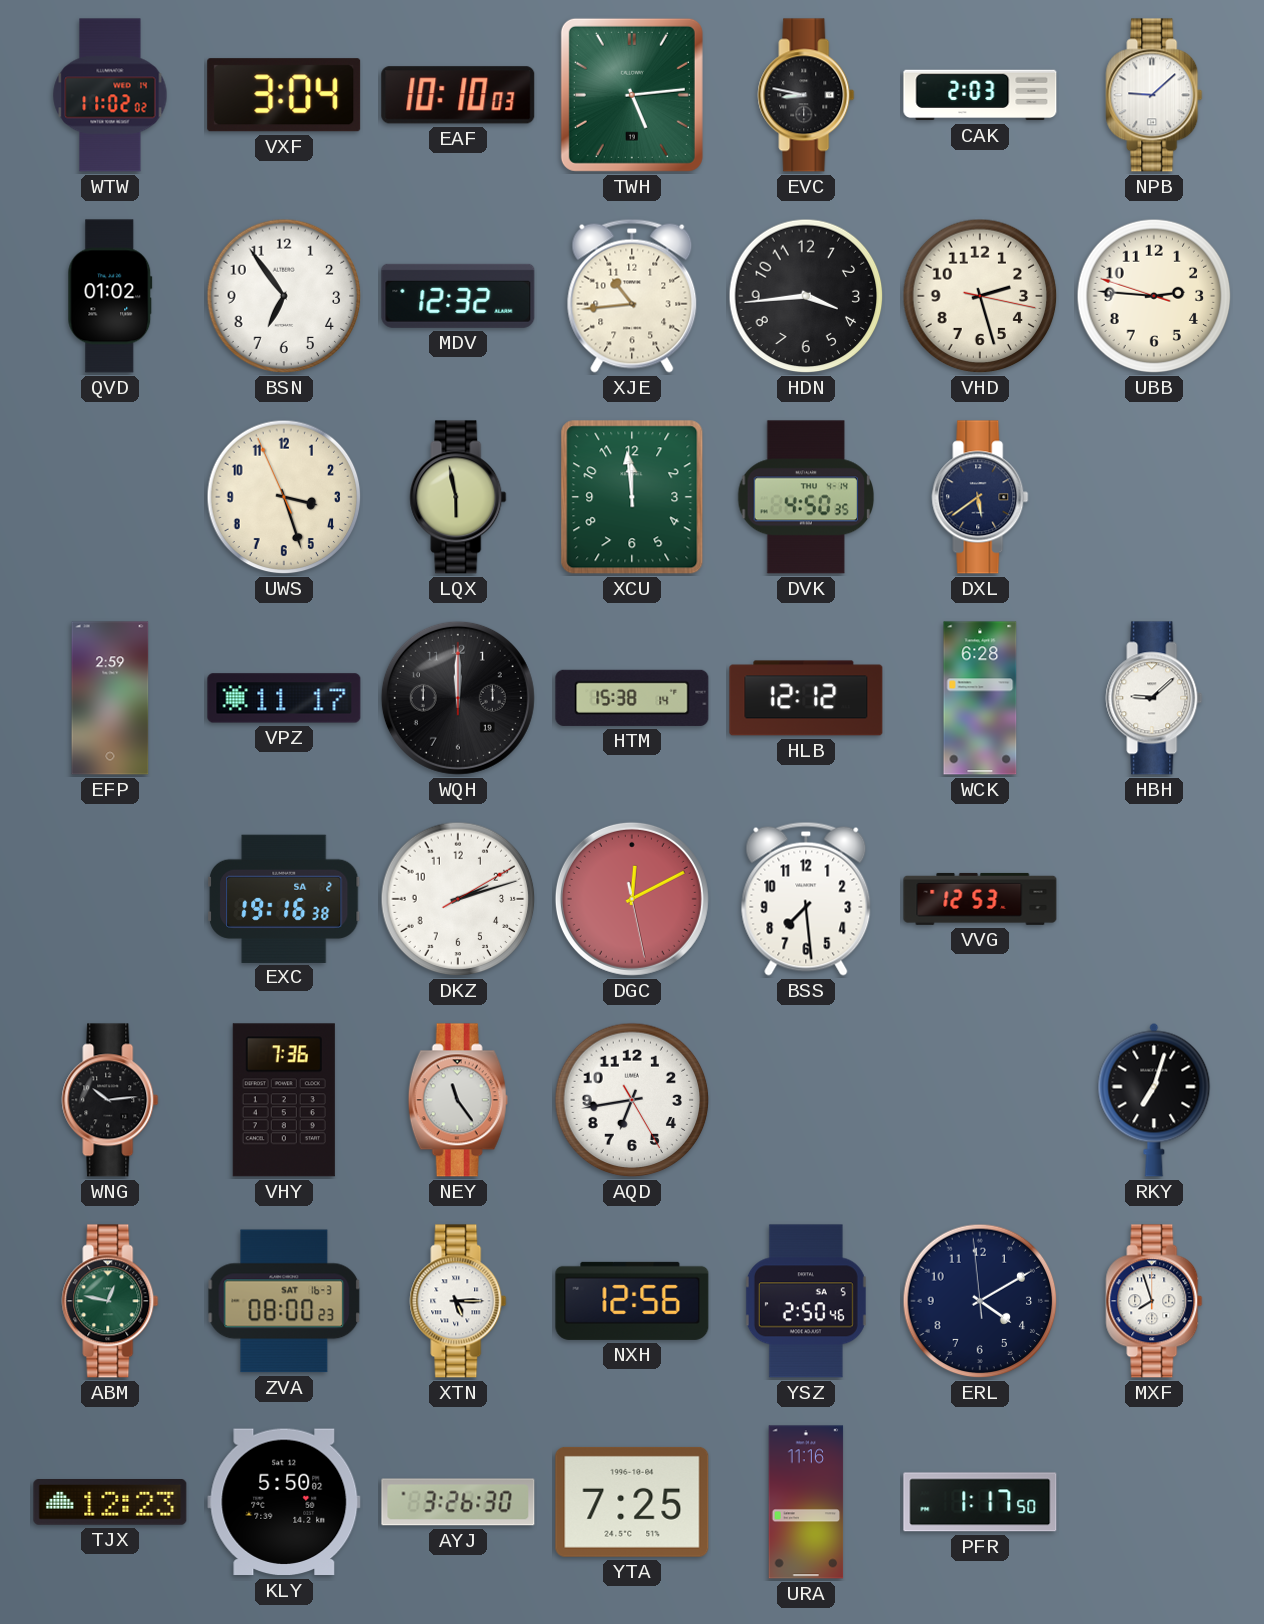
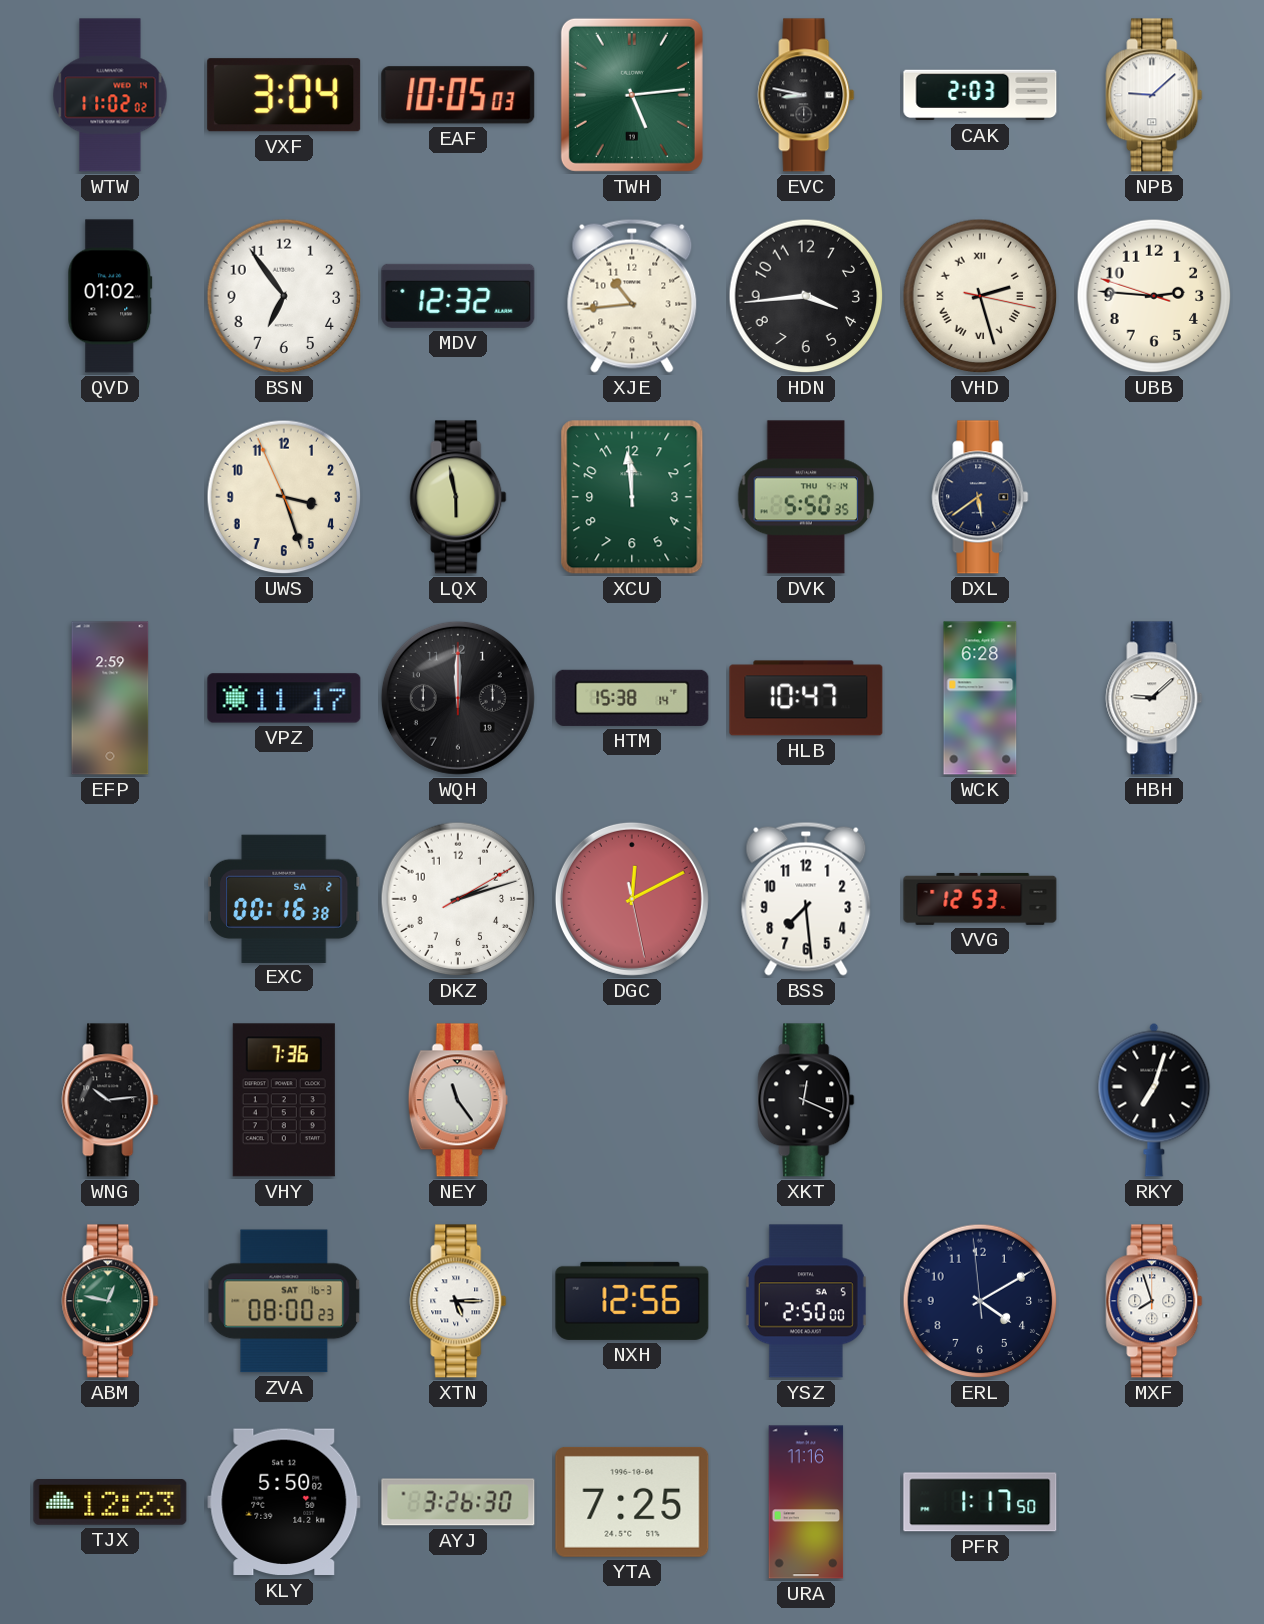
EAF: 10:10 -> 10:05
VHD numerals: Arabic -> Roman
DVK: 4:50 -> 5:50
HLB: 12:12 -> 10:47
EXC: 19:16 -> 00:16
AQD: 6:43 -> none
XKT: none -> 12:19
YSZ: 2:50:46 -> 2:50:00
